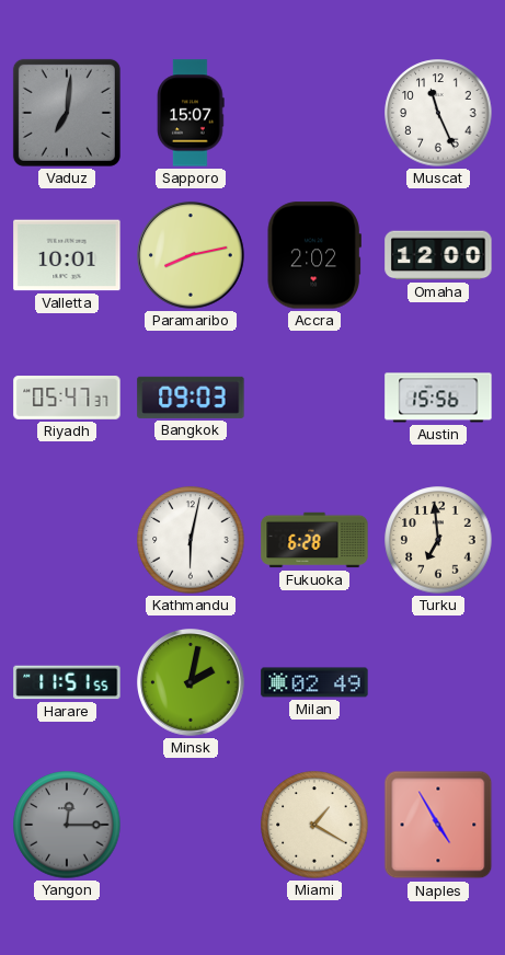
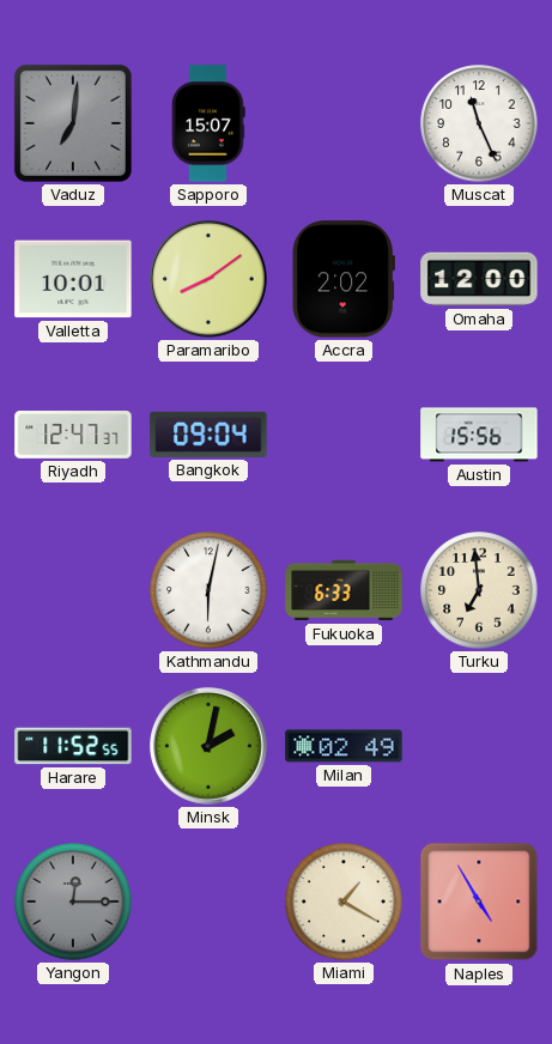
Paramaribo: 8:13 -> 8:09
Riyadh: 05:47 -> 12:47
Bangkok: 09:03 -> 09:04
Fukuoka: 6:28 -> 6:33
Harare: 11:51 -> 11:52
